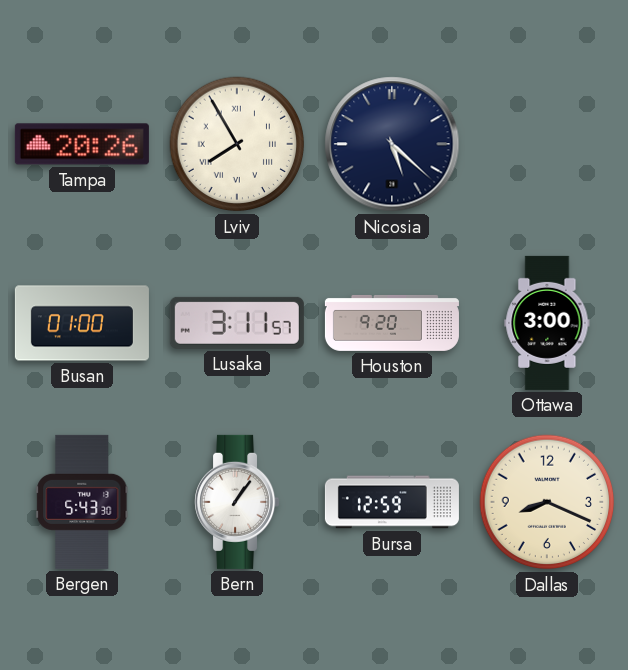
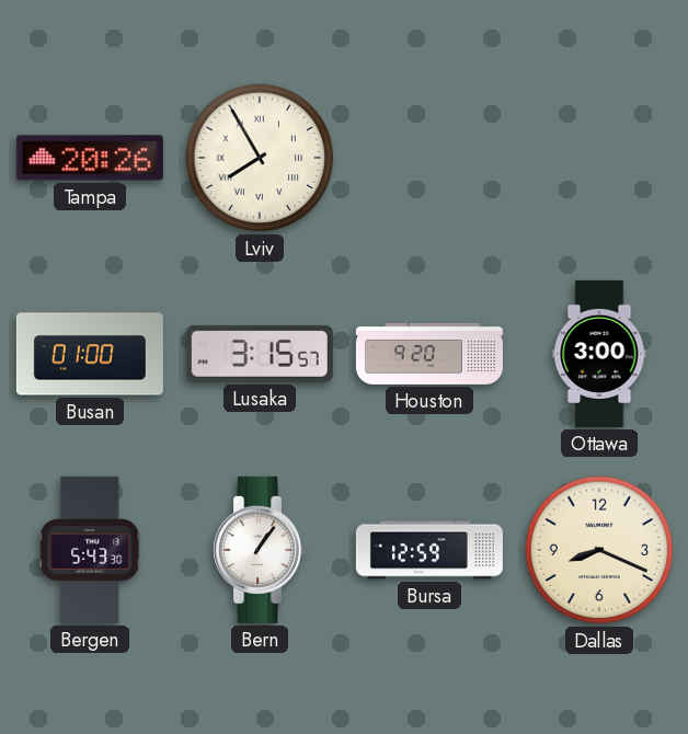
Nicosia: 5:22 -> none
Lusaka: 3:11 -> 3:15
